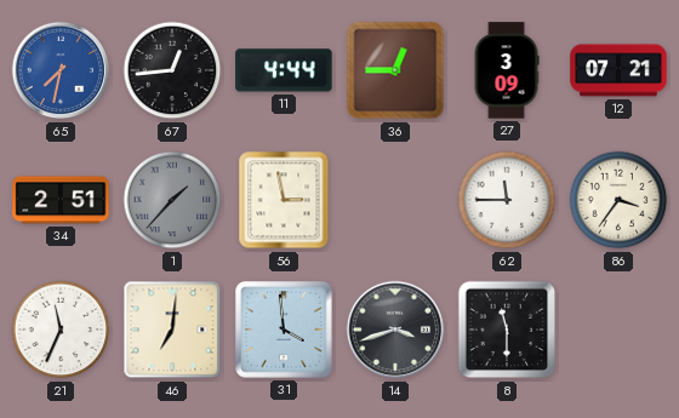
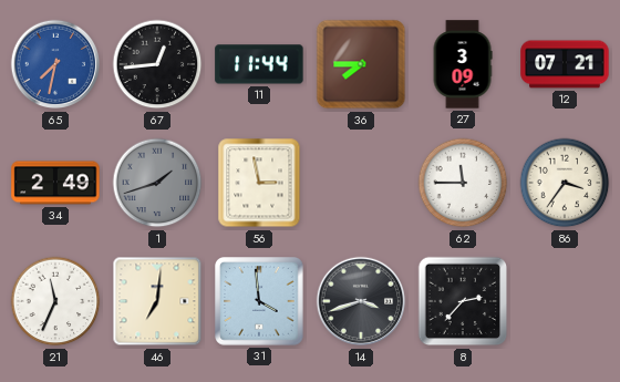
11: 4:44 -> 11:44
36: 12:45 -> 7:45
34: 2:51 -> 2:49
1: 1:37 -> 1:42
8: 11:30 -> 2:37
